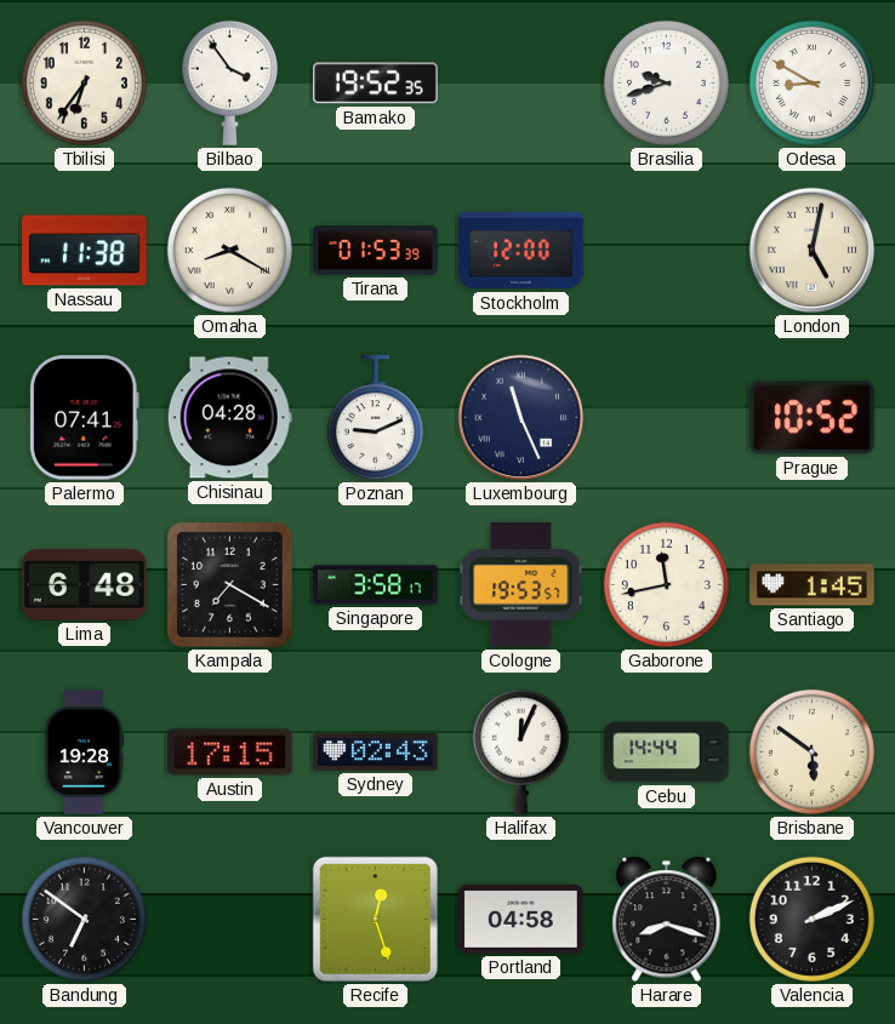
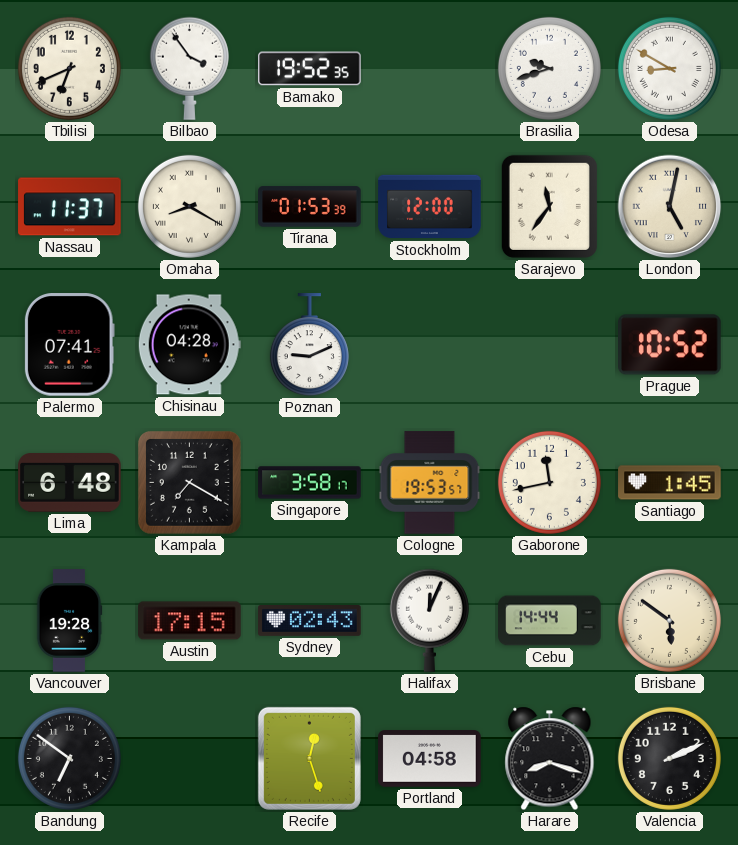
Tbilisi: 6:36 -> 6:41
Nassau: 11:38 -> 11:37
Sarajevo: none -> 11:36
Luxembourg: 11:26 -> none
